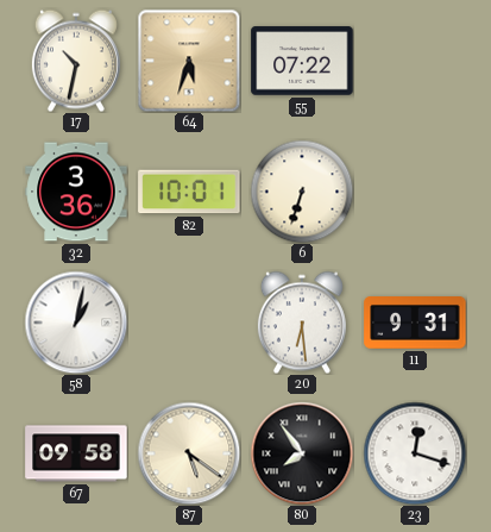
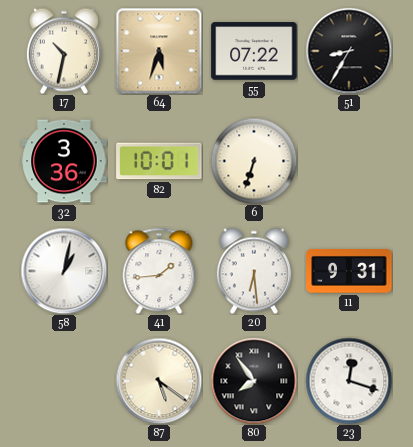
51: none -> 8:35
41: none -> 1:44
67: 09:58 -> none
